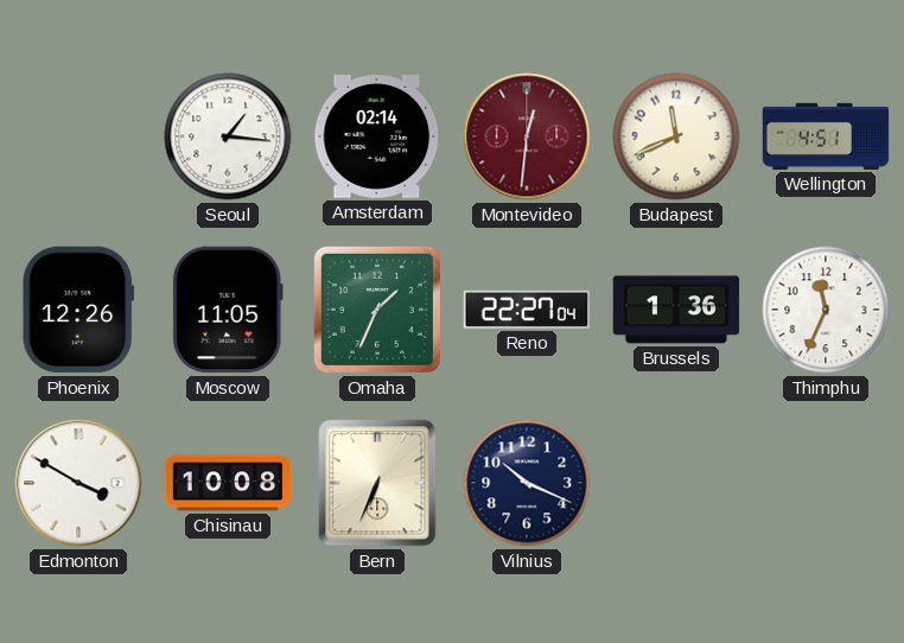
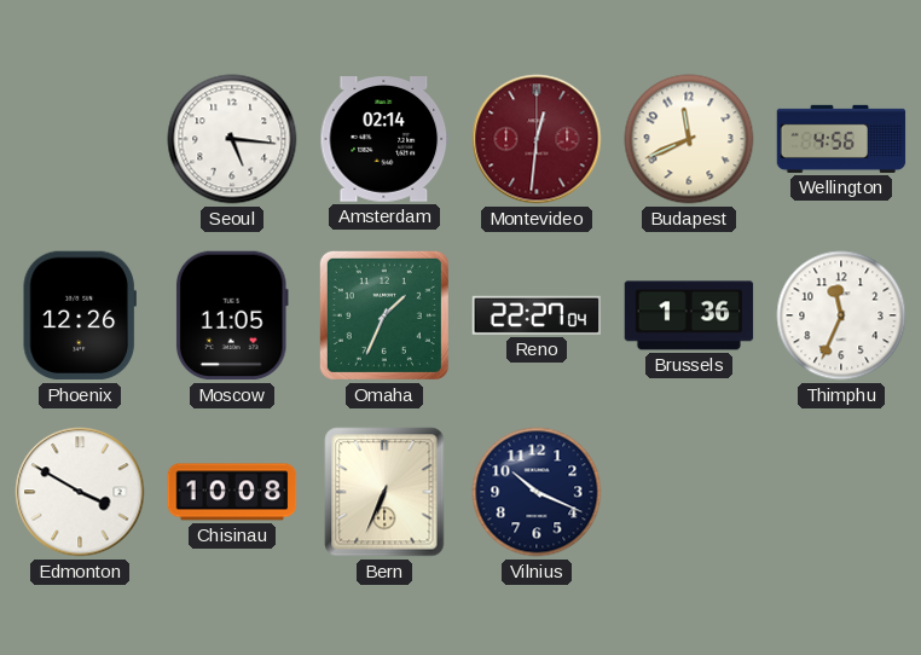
Seoul: 1:16 -> 5:16
Wellington: 4:51 -> 4:56
